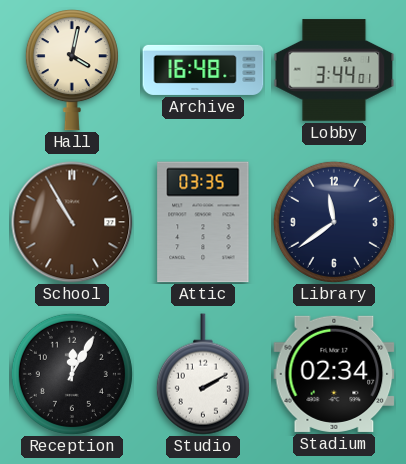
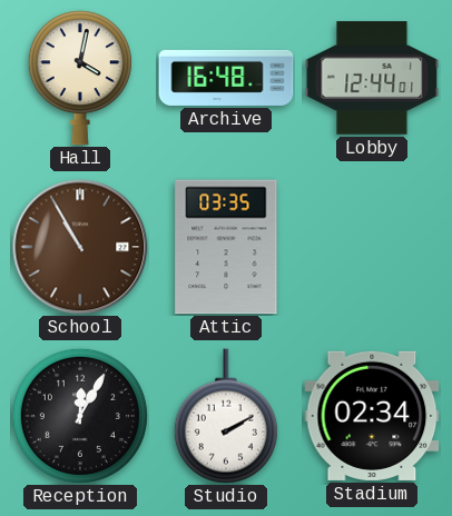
Lobby: 3:44 -> 12:44
Library: 11:39 -> none
